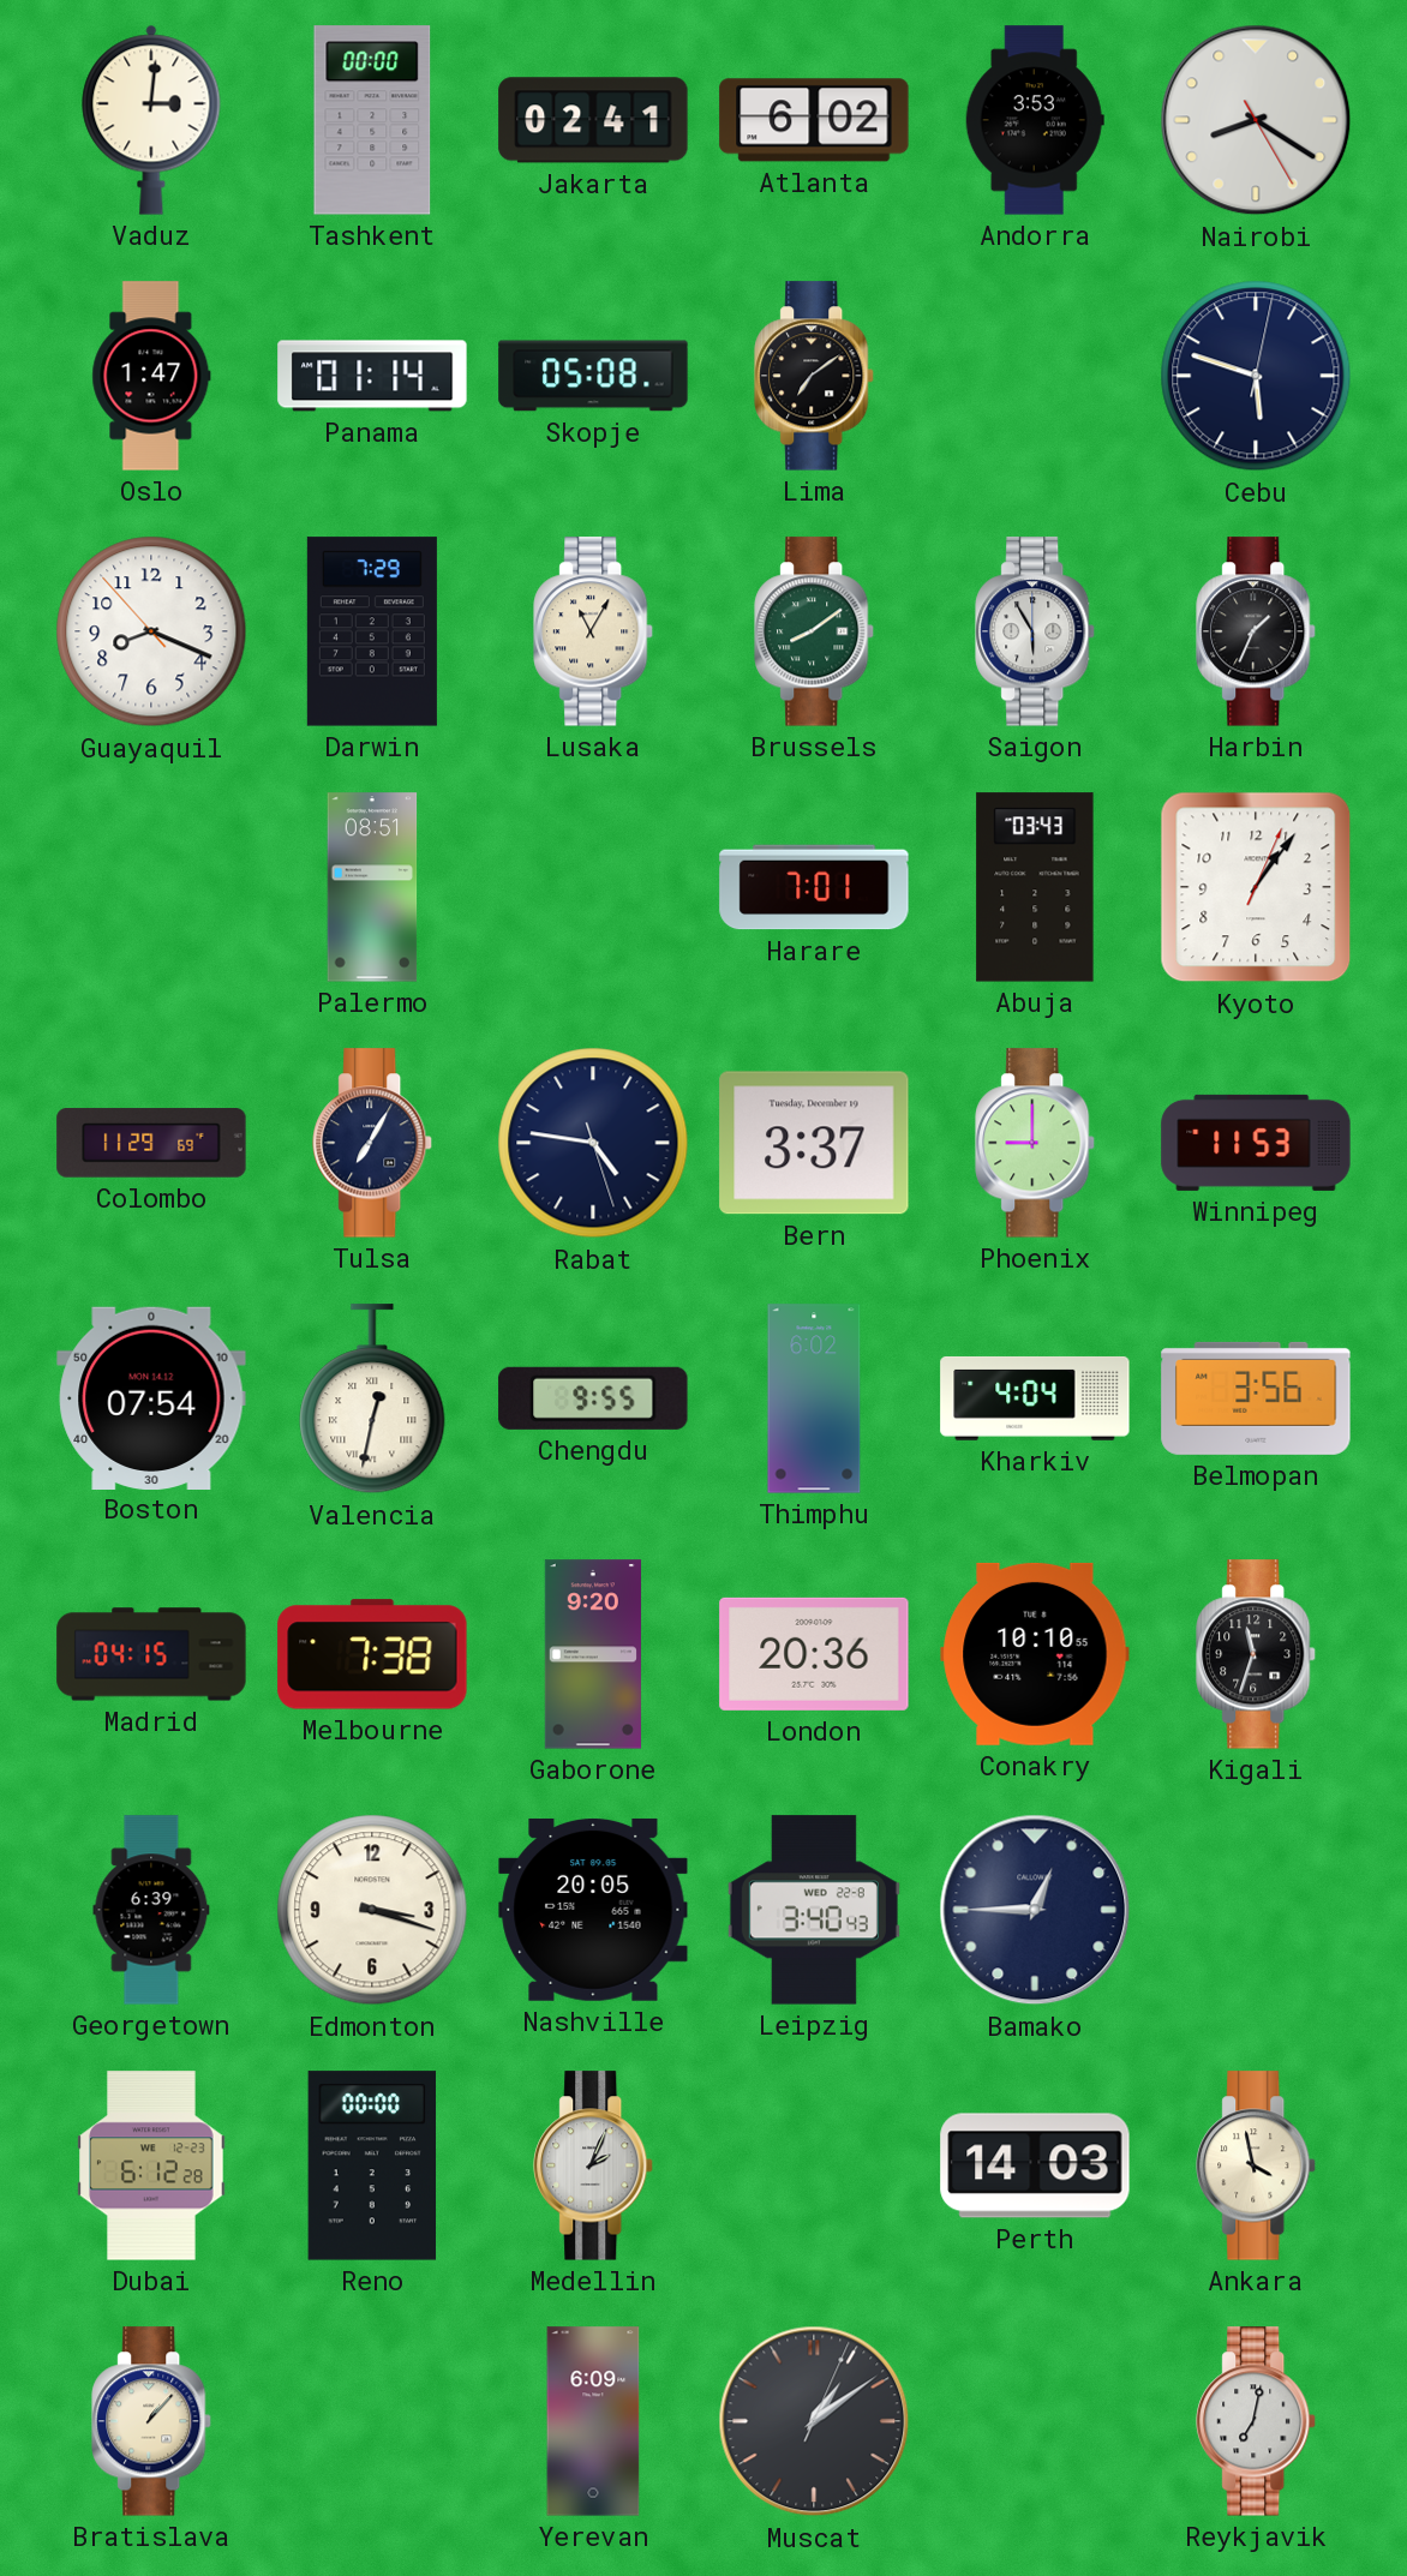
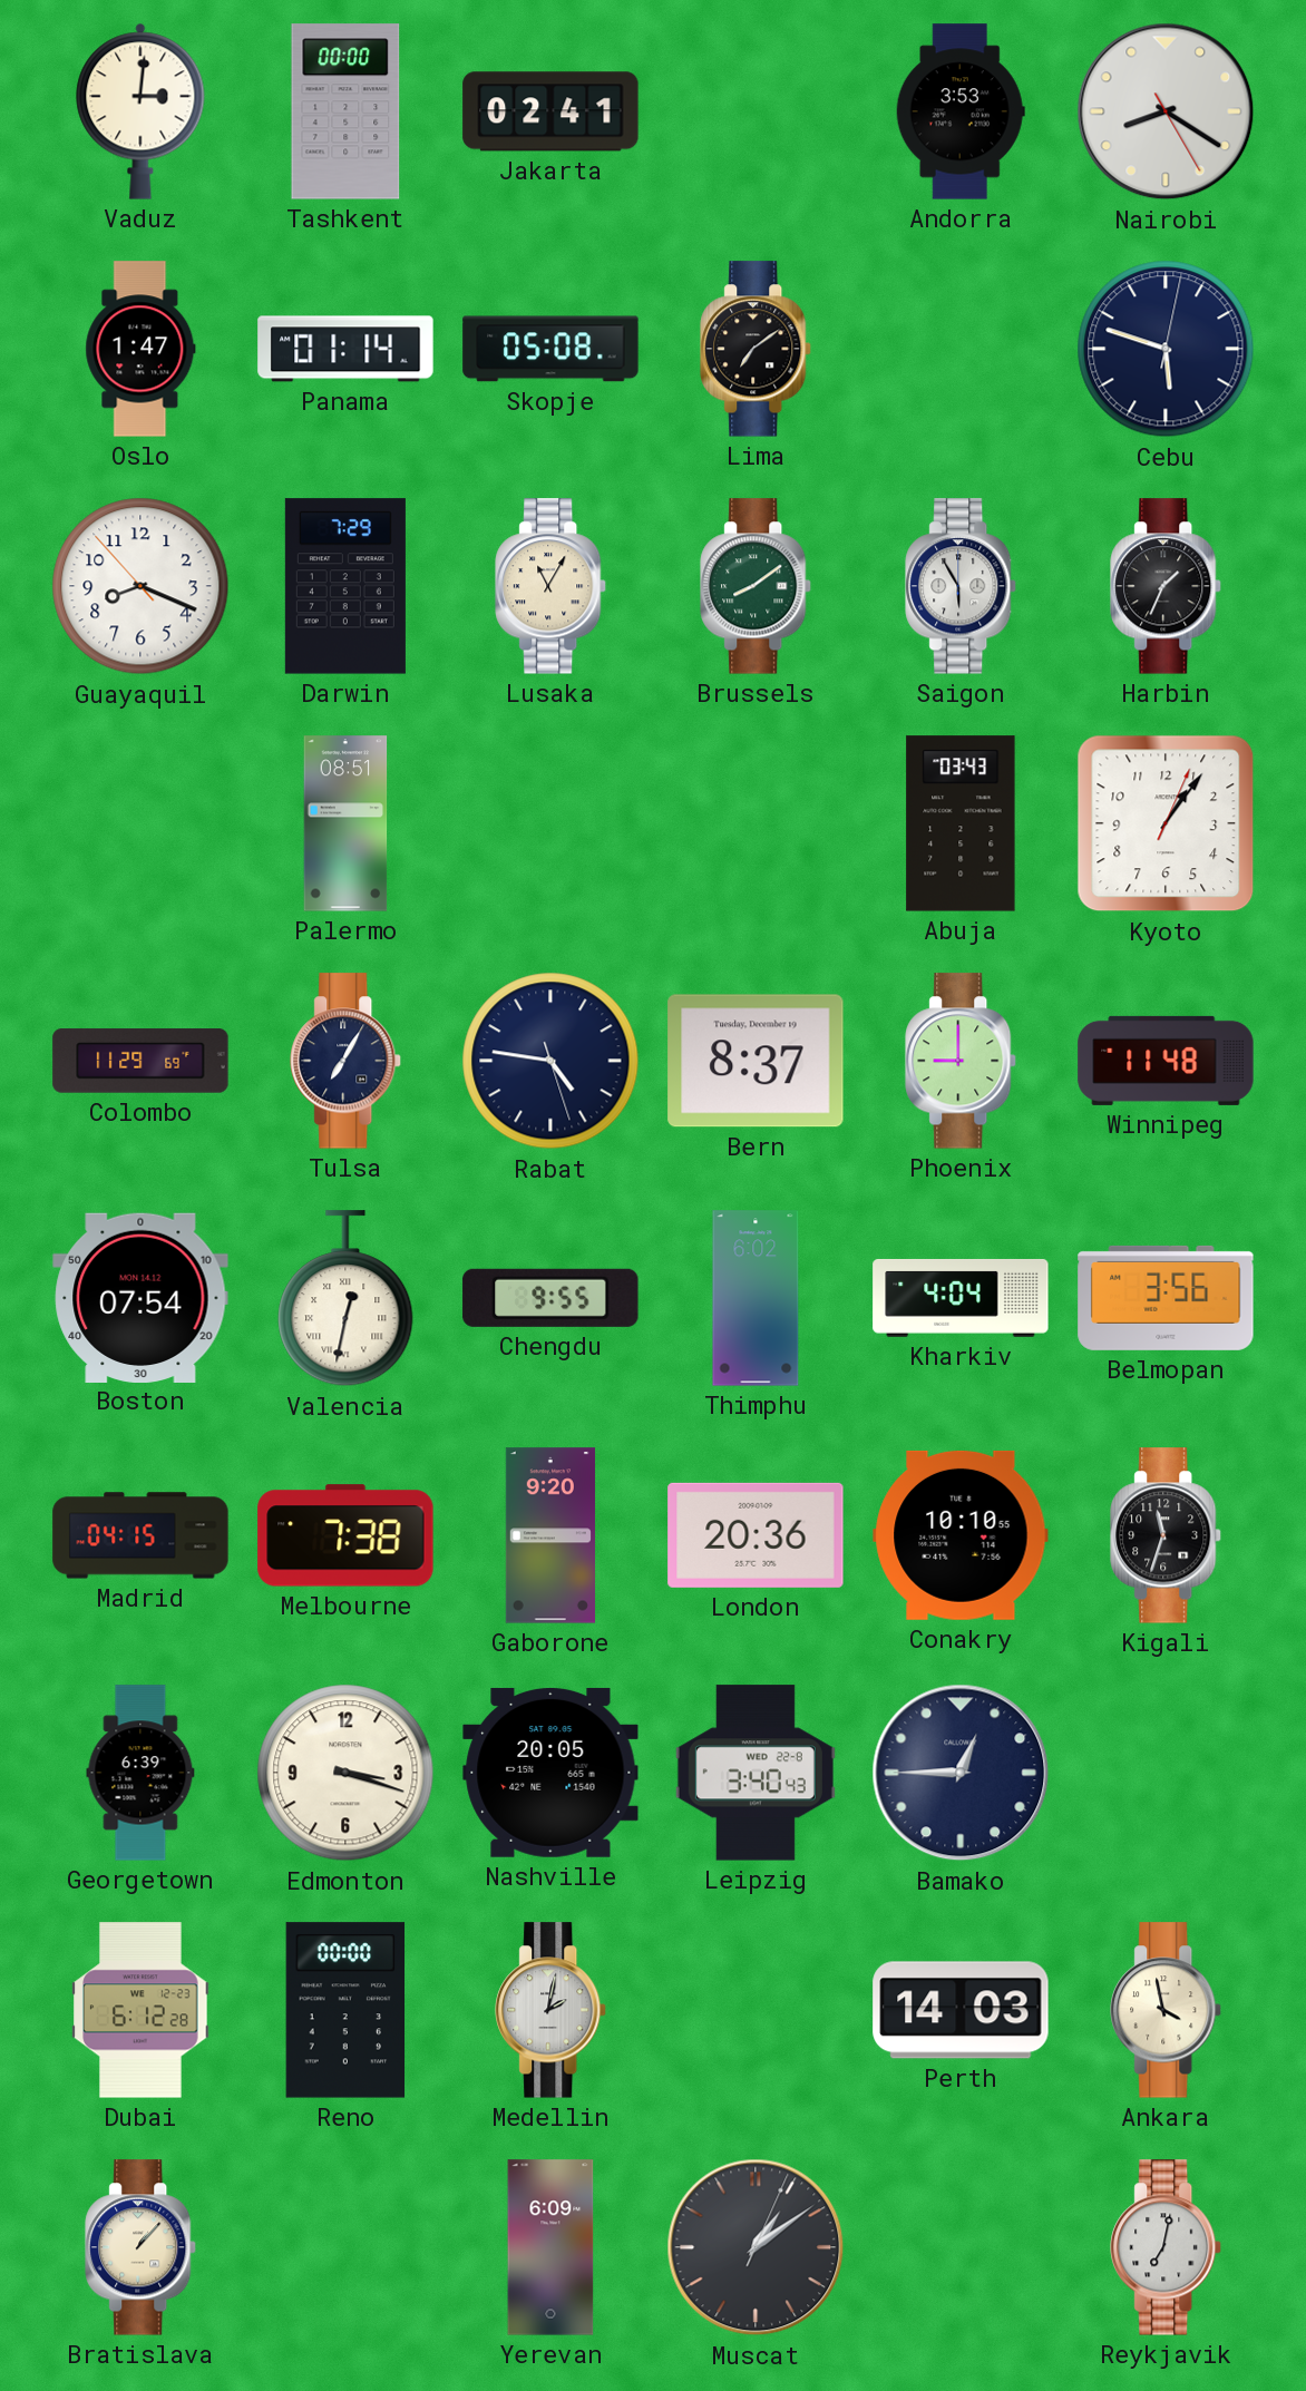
Atlanta: 6:02 -> none
Harare: 7:01 -> none
Bern: 3:37 -> 8:37
Winnipeg: 11:53 -> 11:48
Medellin: 2:04 -> 2:02
